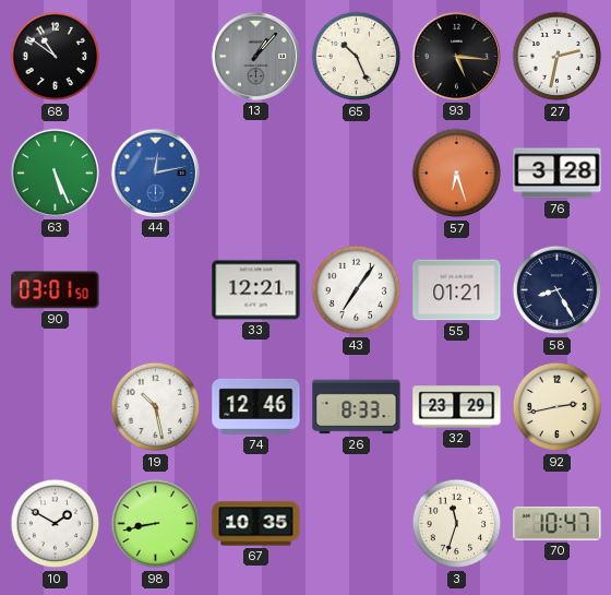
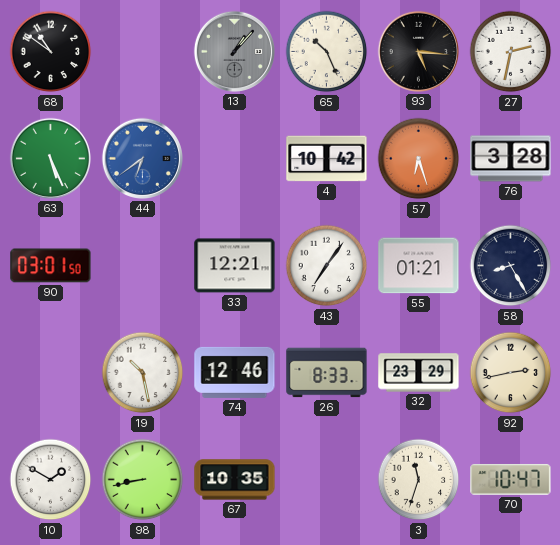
44: 12:13 -> 6:39
4: none -> 10:42
